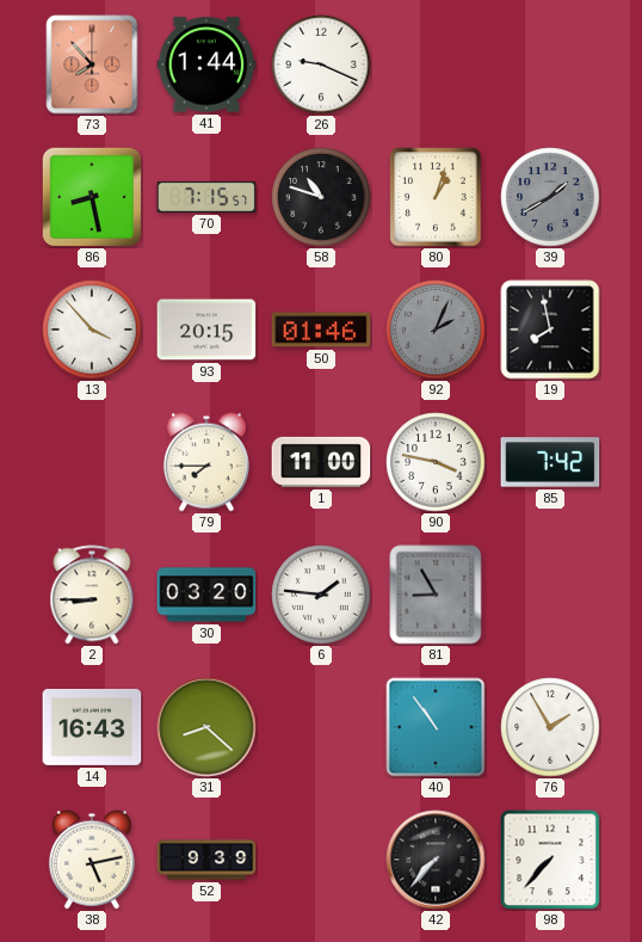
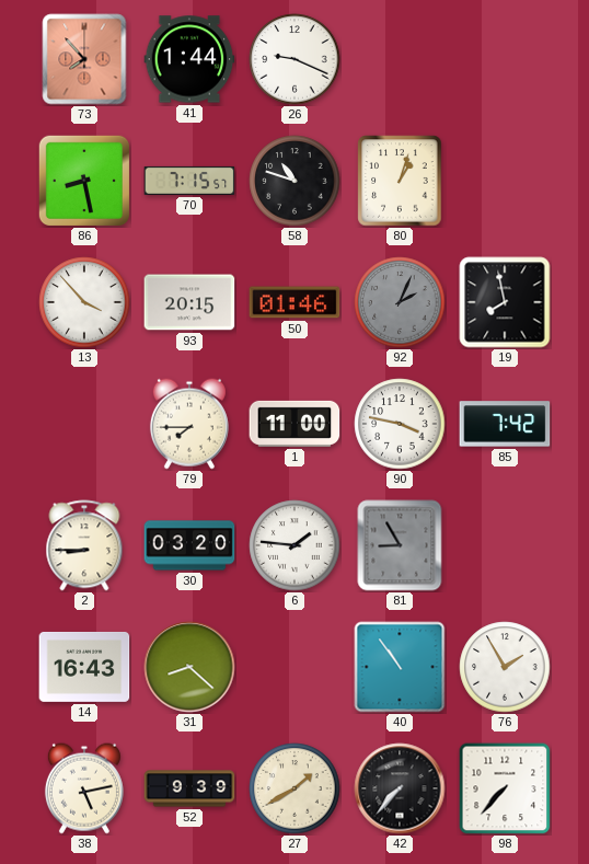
39: 1:40 -> none
27: none -> 1:40
